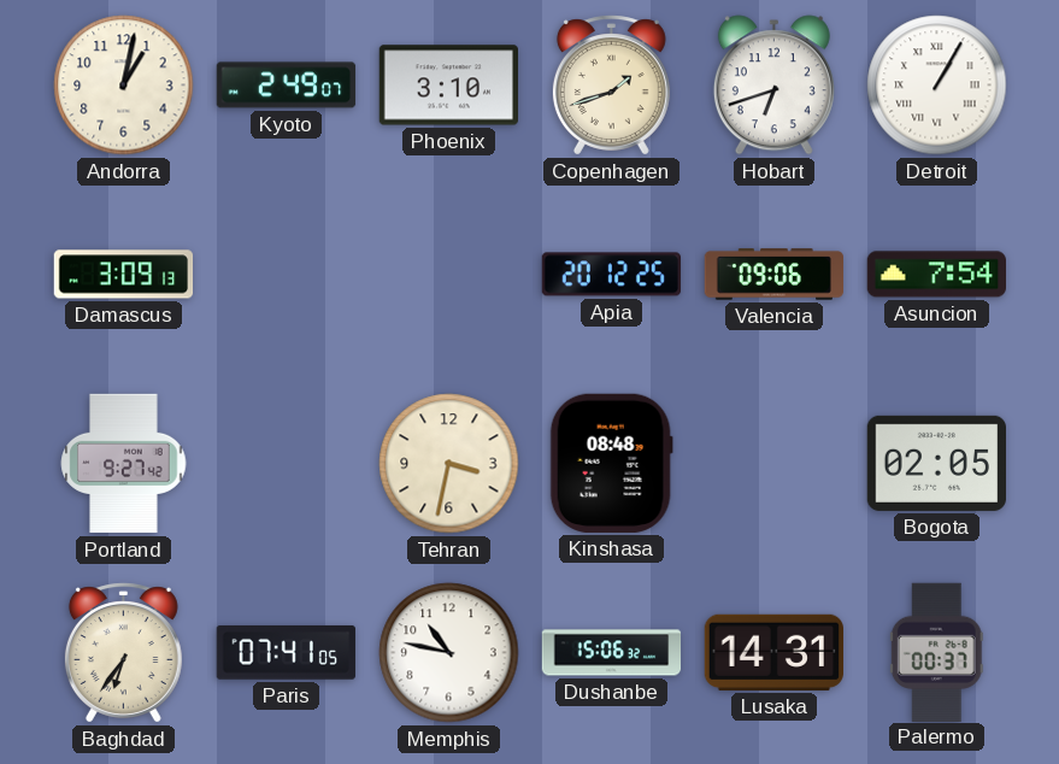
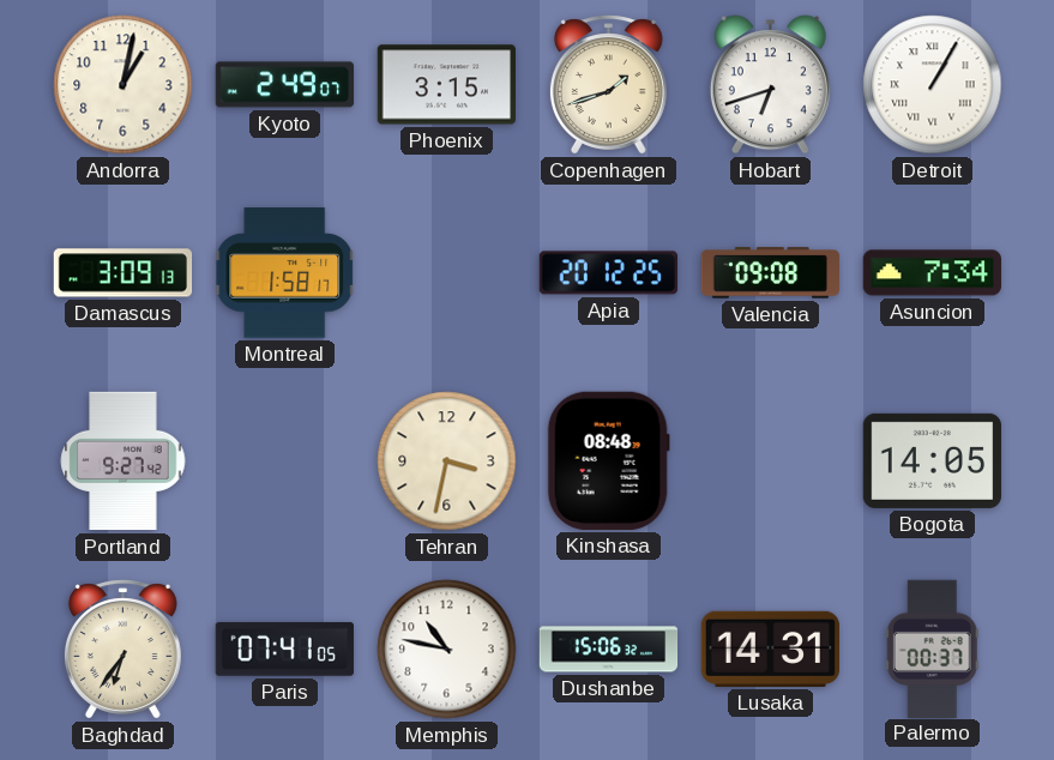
Phoenix: 3:10 -> 3:15
Montreal: none -> 1:58
Valencia: 09:06 -> 09:08
Asuncion: 7:54 -> 7:34
Bogota: 02:05 -> 14:05
